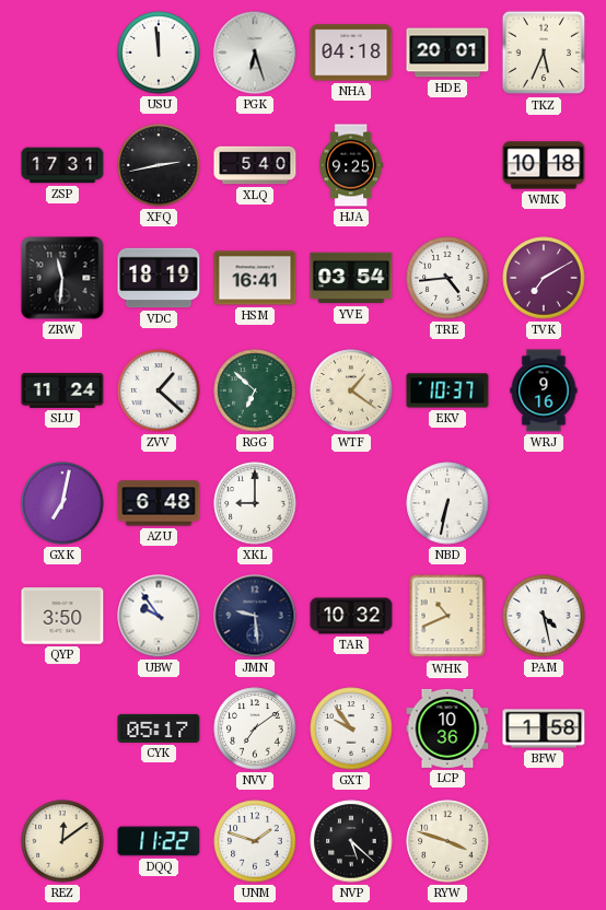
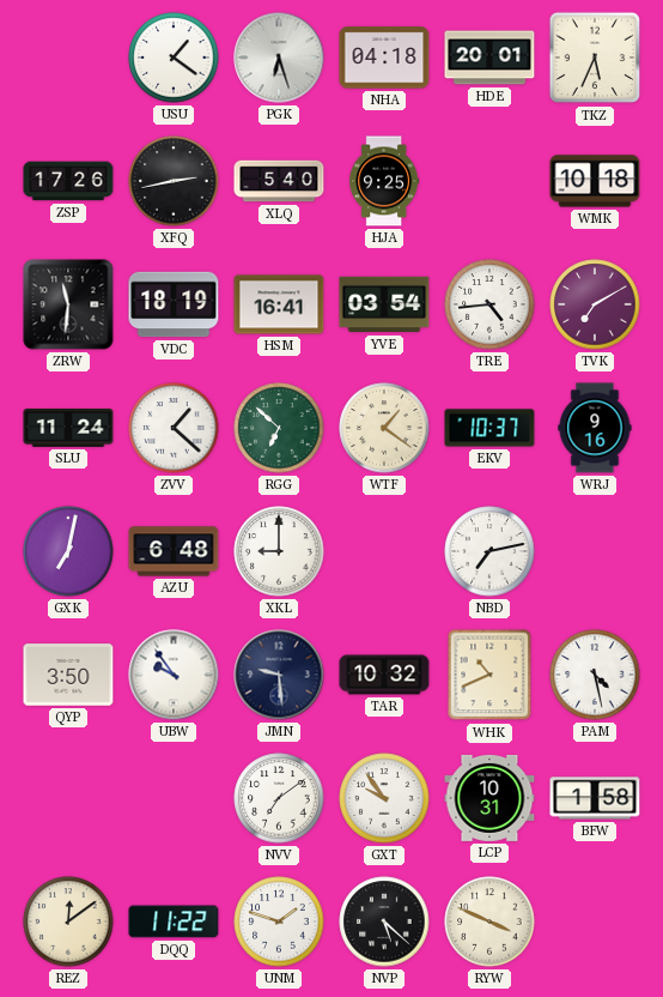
USU: 11:59 -> 1:21
ZSP: 17:31 -> 17:26
NBD: 6:32 -> 7:13
CYK: 05:17 -> none
LCP: 10:36 -> 10:31
RYW: 3:48 -> 3:49
